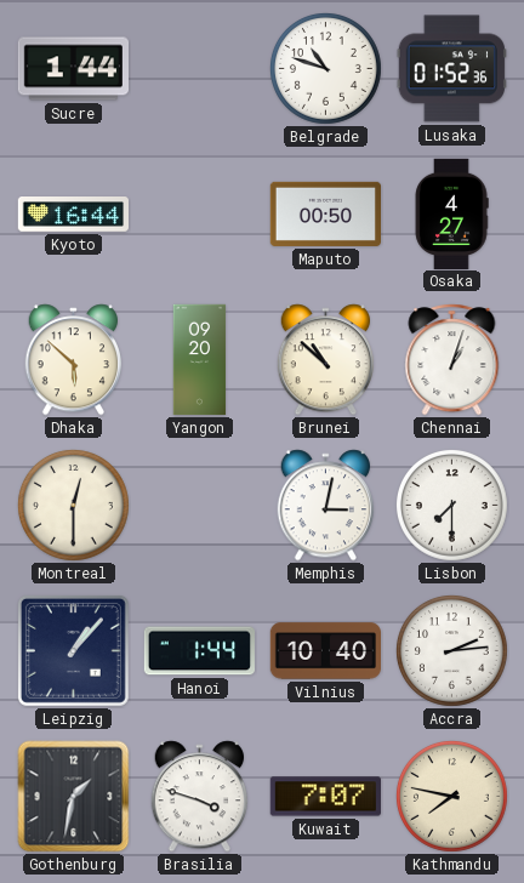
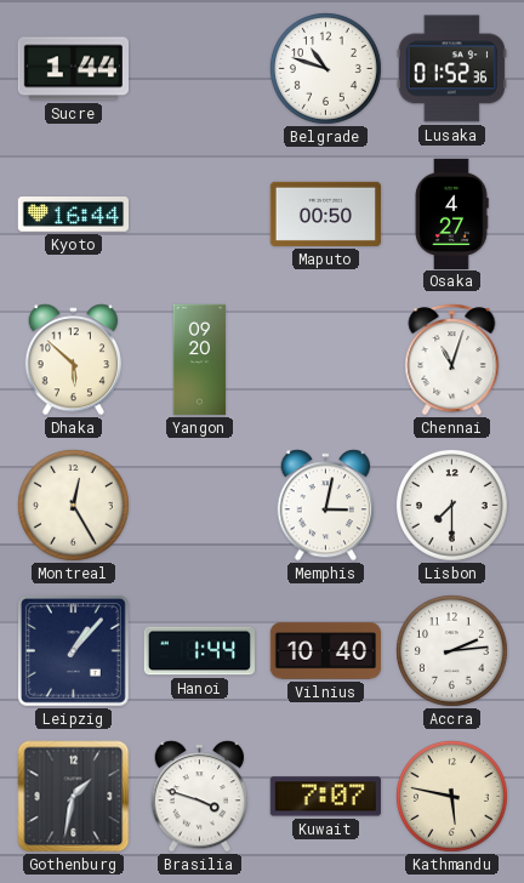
Brunei: 10:52 -> none
Chennai: 1:03 -> 11:03
Montreal: 12:30 -> 12:25
Kathmandu: 7:47 -> 5:47
